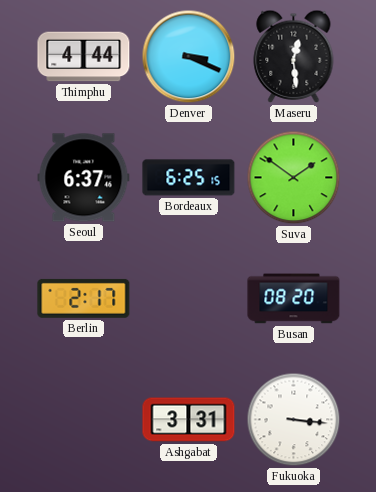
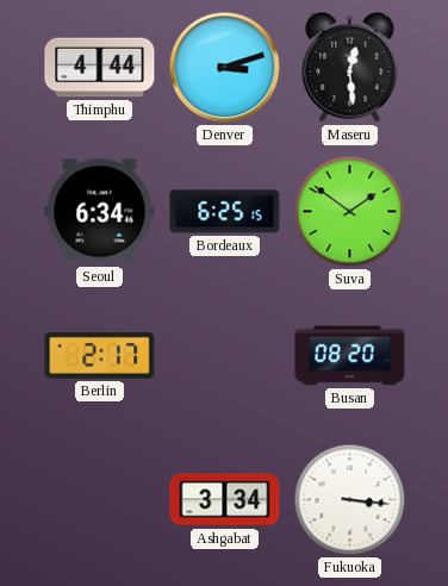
Denver: 3:19 -> 3:12
Seoul: 6:37 -> 6:34
Ashgabat: 3:31 -> 3:34
